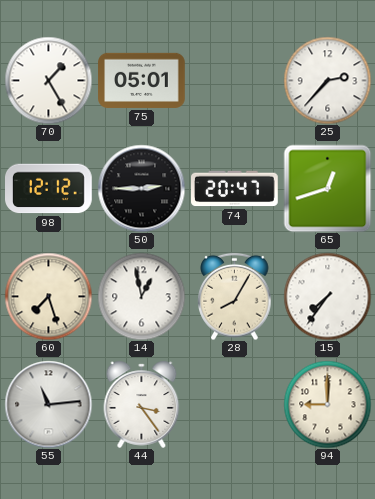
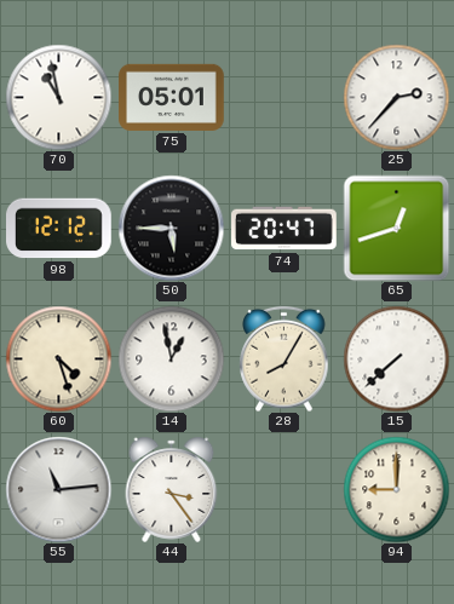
70: 1:25 -> 10:58
50: 2:45 -> 5:45
60: 7:27 -> 4:27
15: 7:36 -> 7:38
